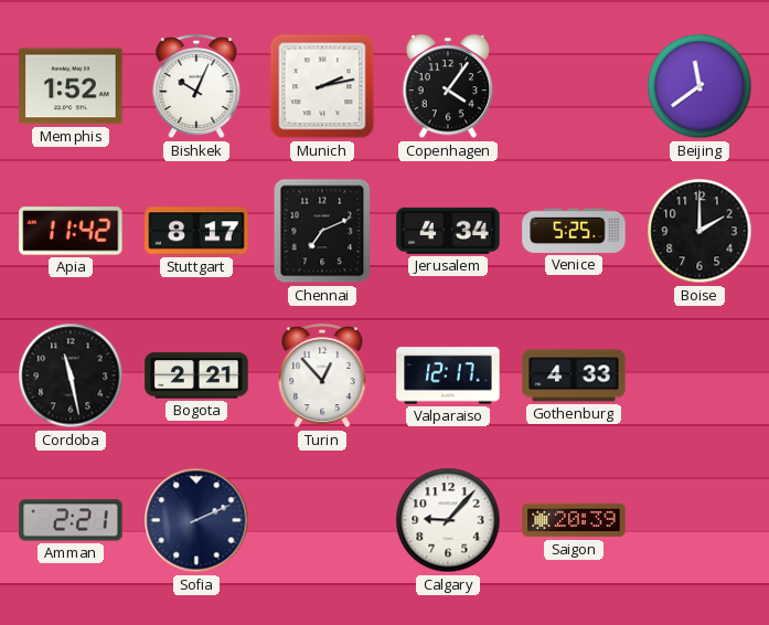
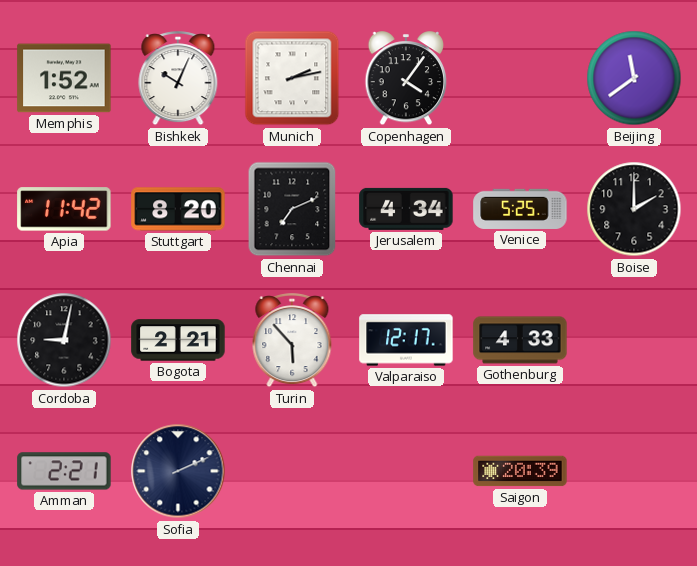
Stuttgart: 8:17 -> 8:20
Cordoba: 11:28 -> 9:02
Turin: 12:53 -> 5:53
Calgary: 9:07 -> none
